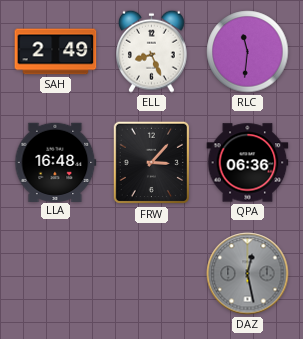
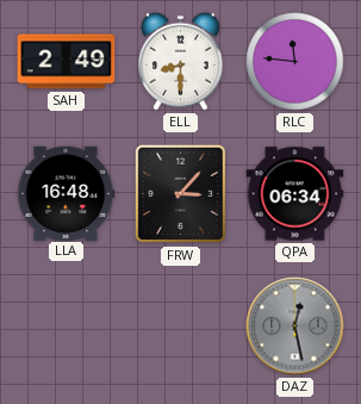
ELL: 8:26 -> 8:30
RLC: 11:31 -> 11:46
QPA: 06:36 -> 06:34
